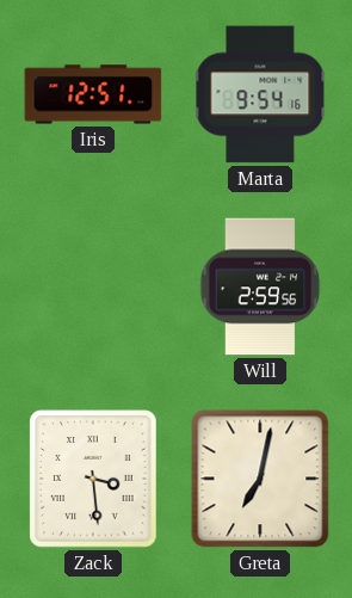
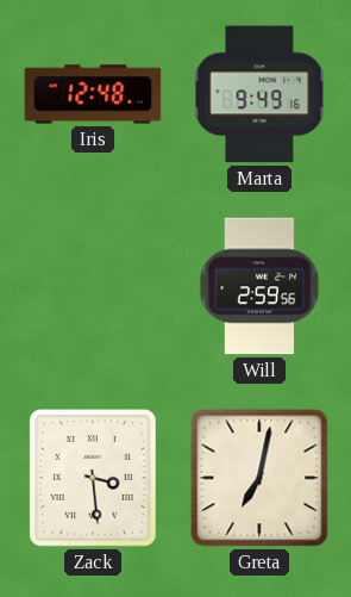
Iris: 12:51 -> 12:48
Marta: 9:54 -> 9:49
